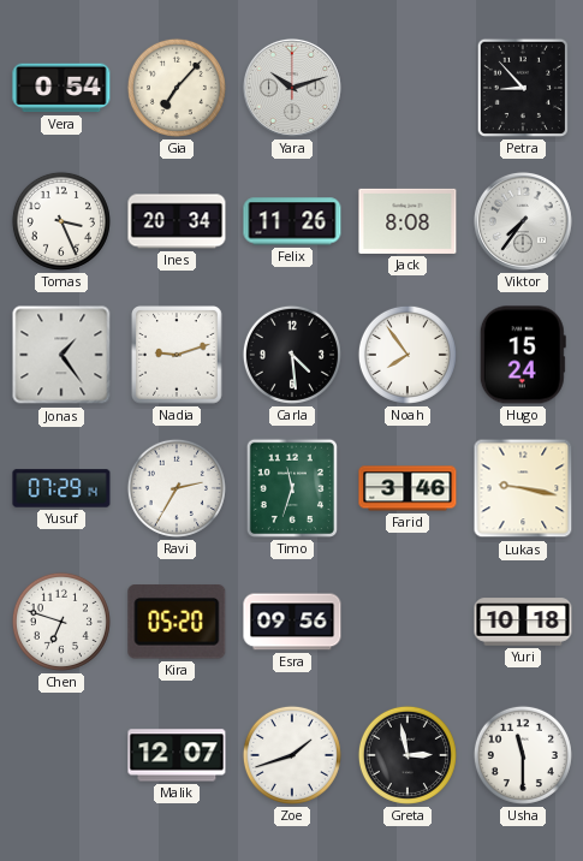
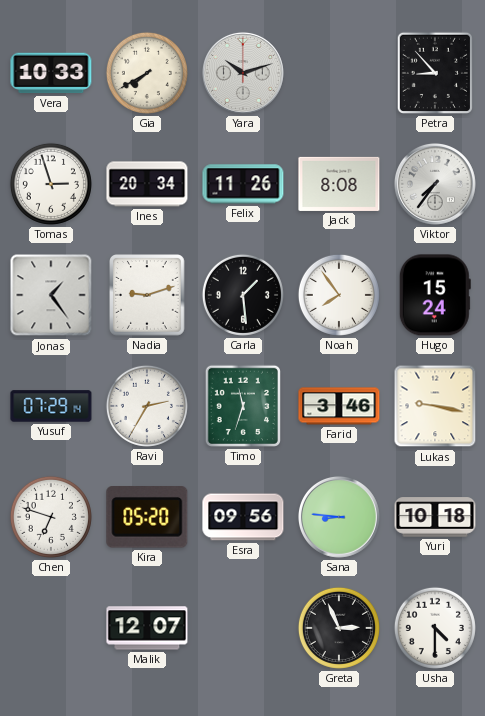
Vera: 0:54 -> 10:33
Gia: 7:07 -> 7:40
Tomas: 3:26 -> 2:57
Carla: 4:29 -> 1:29
Sana: none -> 8:46
Zoe: 1:42 -> none
Greta: 2:58 -> 2:56
Usha: 11:30 -> 4:30
